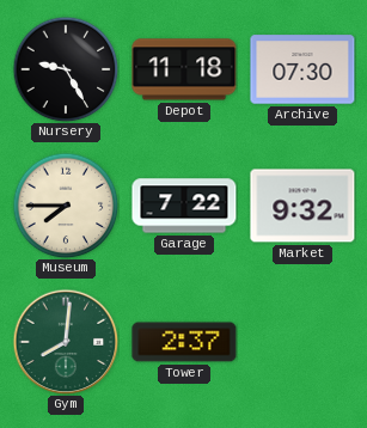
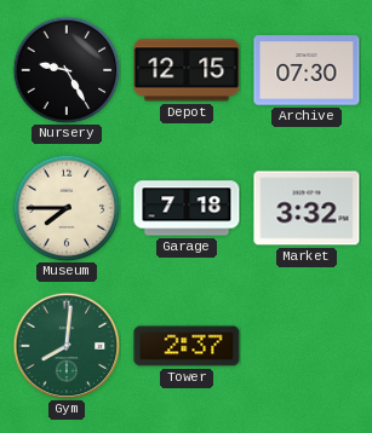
Depot: 11:18 -> 12:15
Garage: 7:22 -> 7:18
Market: 9:32 -> 3:32
